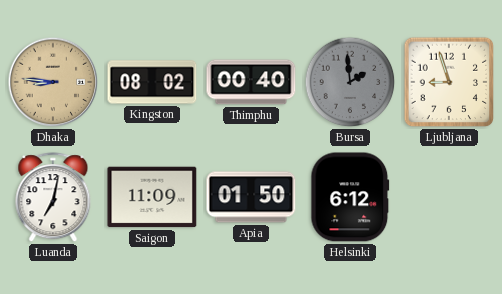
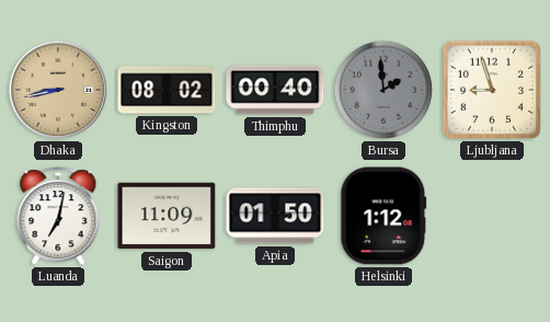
Dhaka: 8:46 -> 8:43
Helsinki: 6:12 -> 1:12
